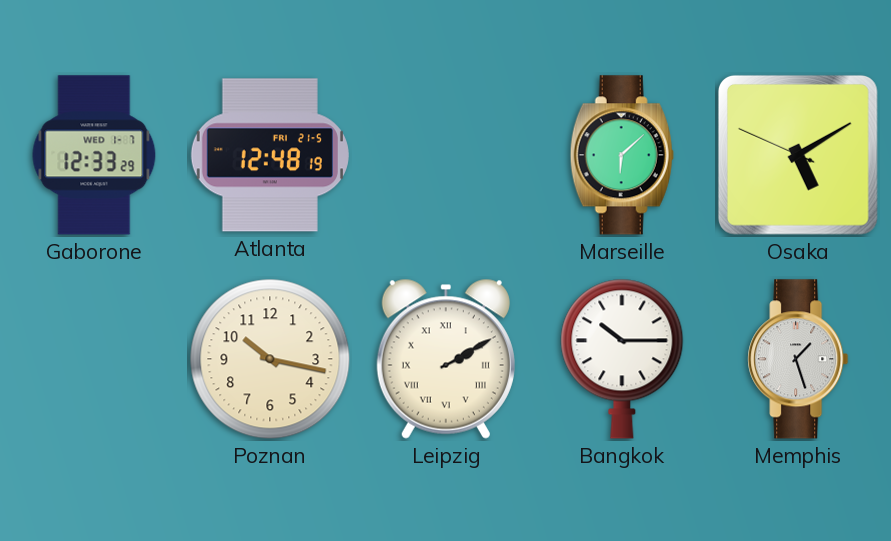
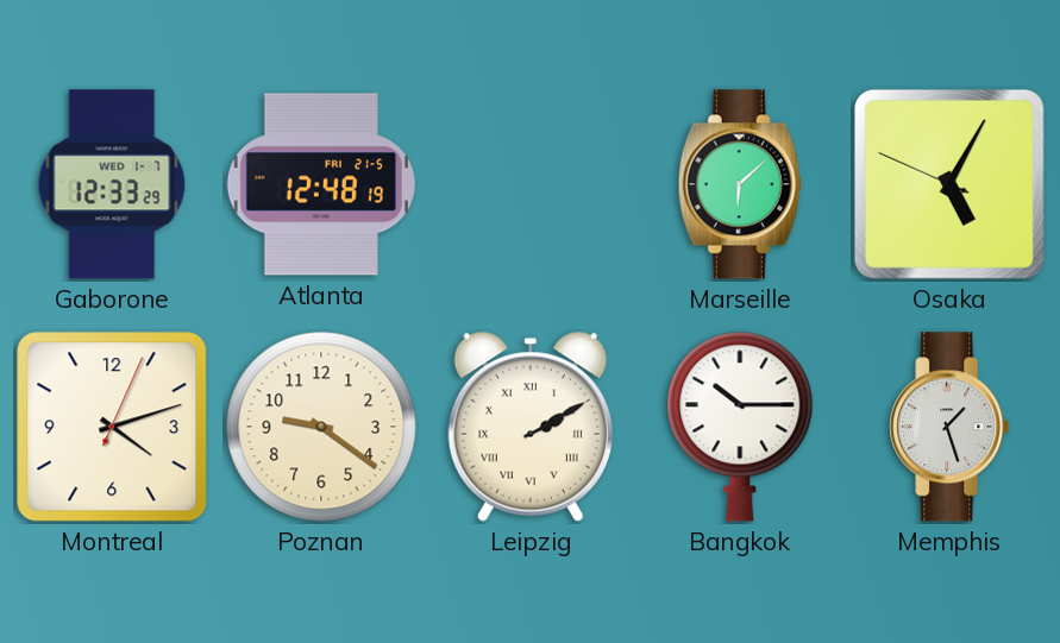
Osaka: 5:09 -> 5:04
Montreal: none -> 4:12
Poznan: 10:17 -> 9:21
